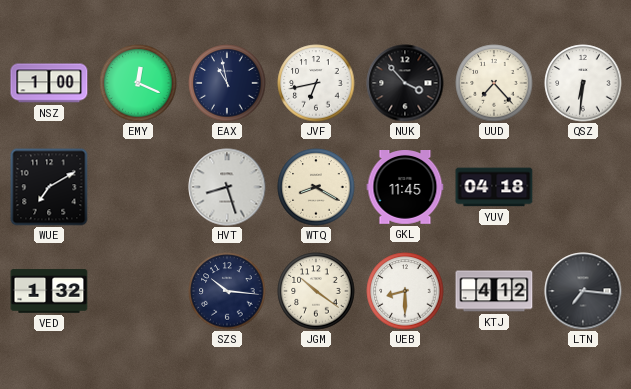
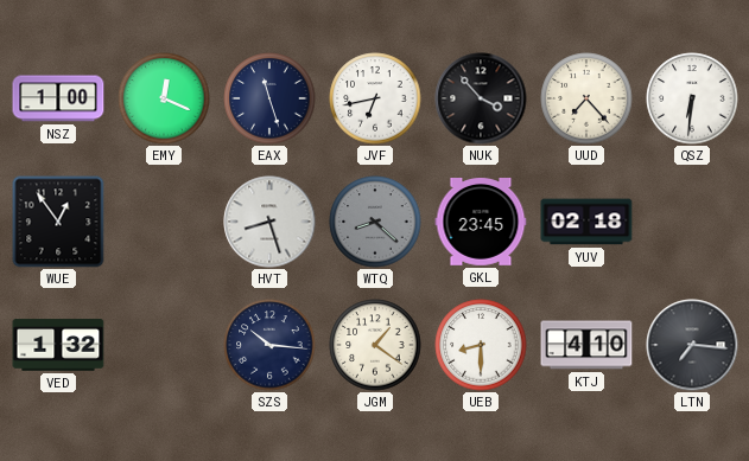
EAX: 10:58 -> 11:27
WUE: 7:10 -> 12:54
WTQ: 8:20 -> 8:22
WTQ dial: cream -> grey
GKL: 11:45 -> 23:45
YUV: 04:18 -> 02:18
JGM: 10:21 -> 1:21
KTJ: 4:12 -> 4:10
